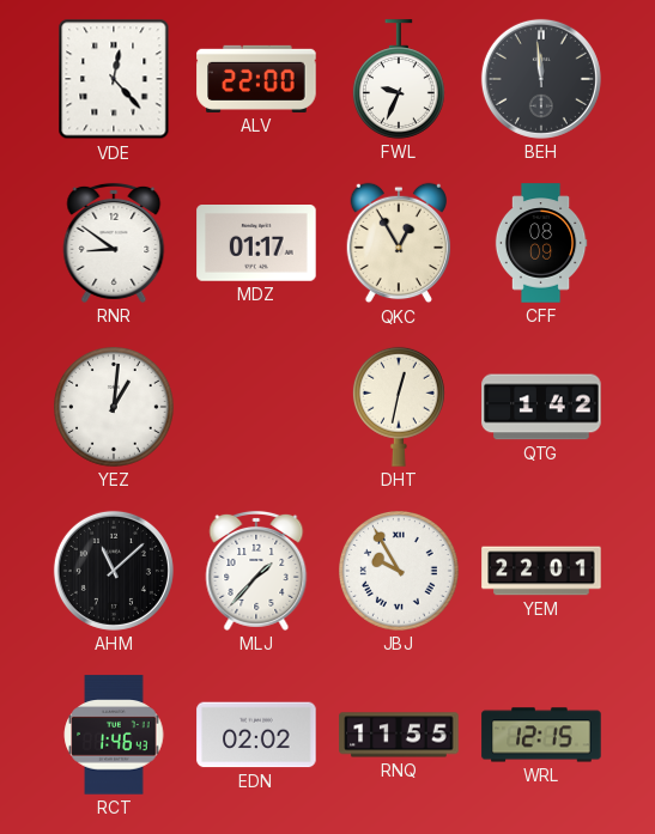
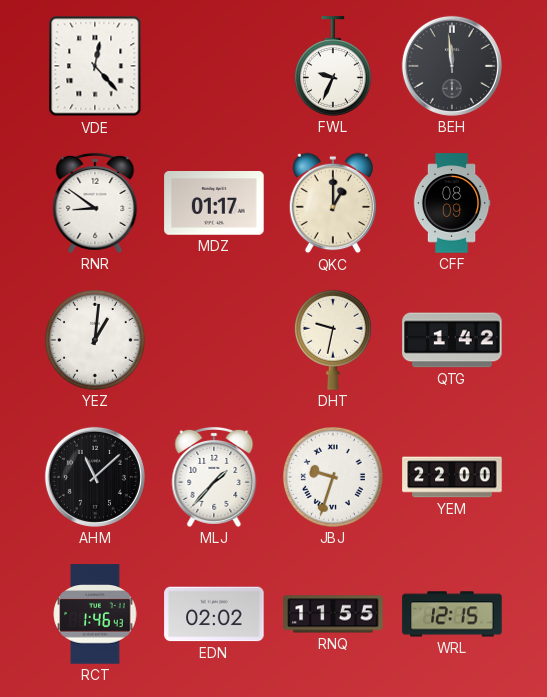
ALV: 22:00 -> none
QKC: 12:55 -> 1:00
DHT: 12:32 -> 9:32
JBJ: 9:55 -> 9:33
YEM: 22:01 -> 22:00
